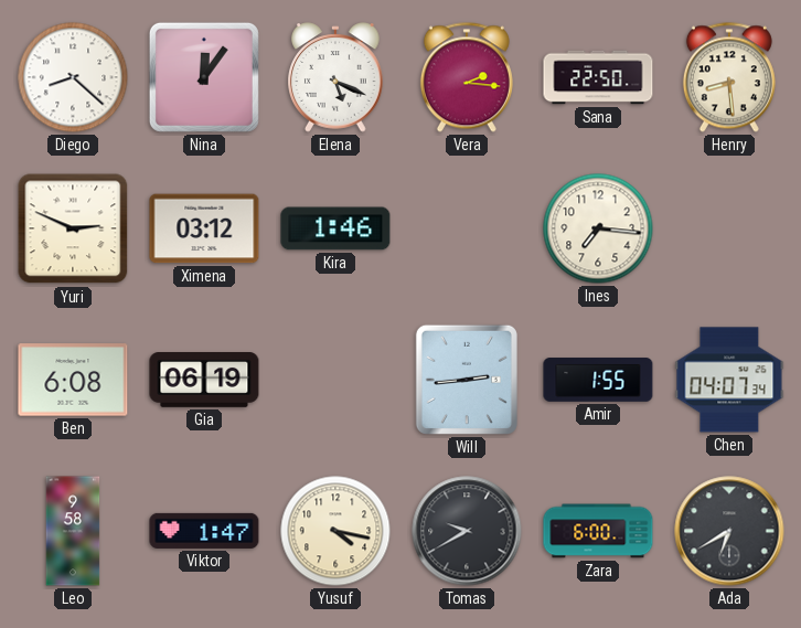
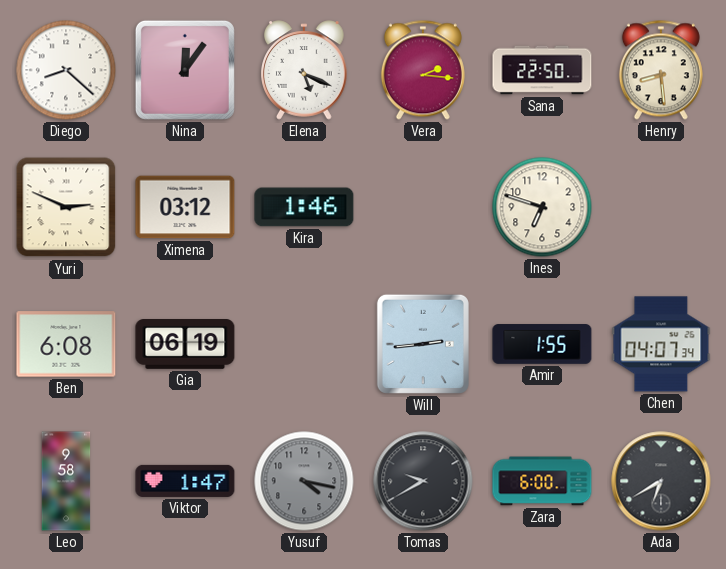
Ines: 7:16 -> 6:48
Yusuf dial: cream -> grey
